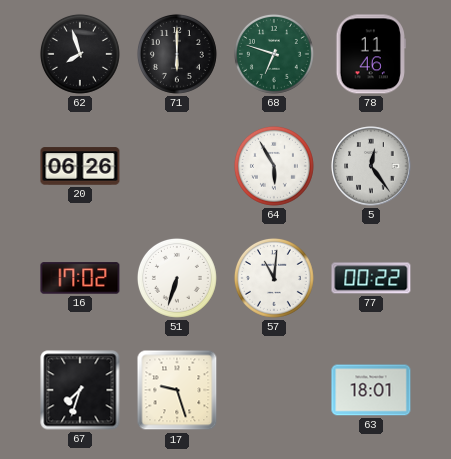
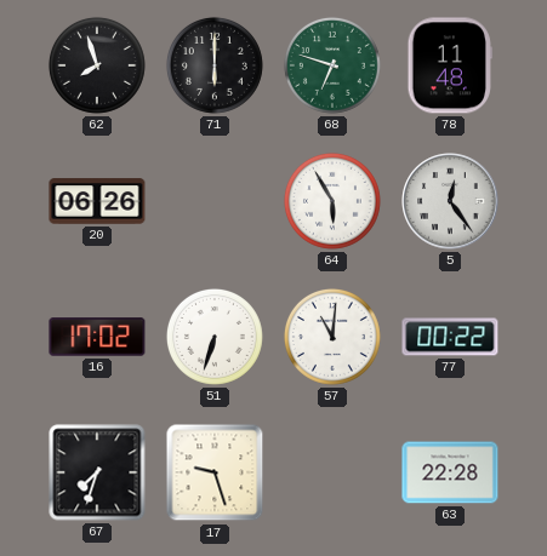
78: 11:46 -> 11:48
63: 18:01 -> 22:28
